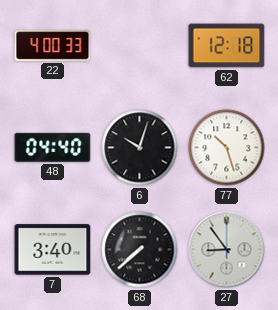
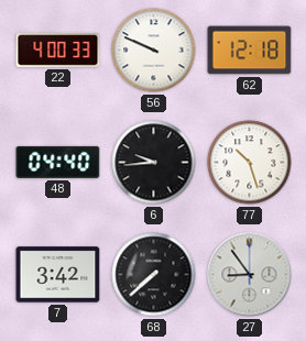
56: none -> 9:49
6: 10:03 -> 9:44
7: 3:40 -> 3:42
